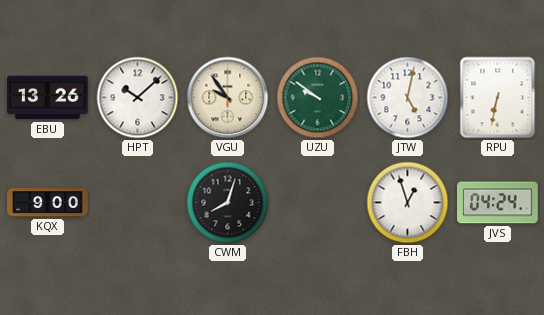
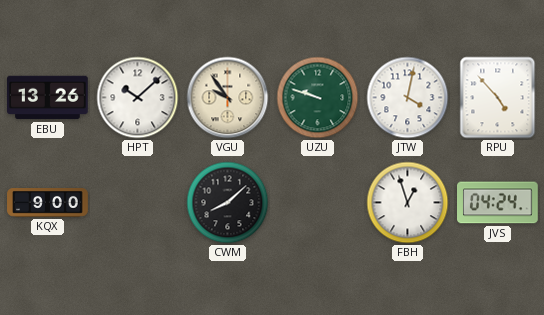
UZU: 9:51 -> 9:48
JTW: 5:02 -> 4:02
RPU: 6:32 -> 4:53
CWM: 8:03 -> 8:08
